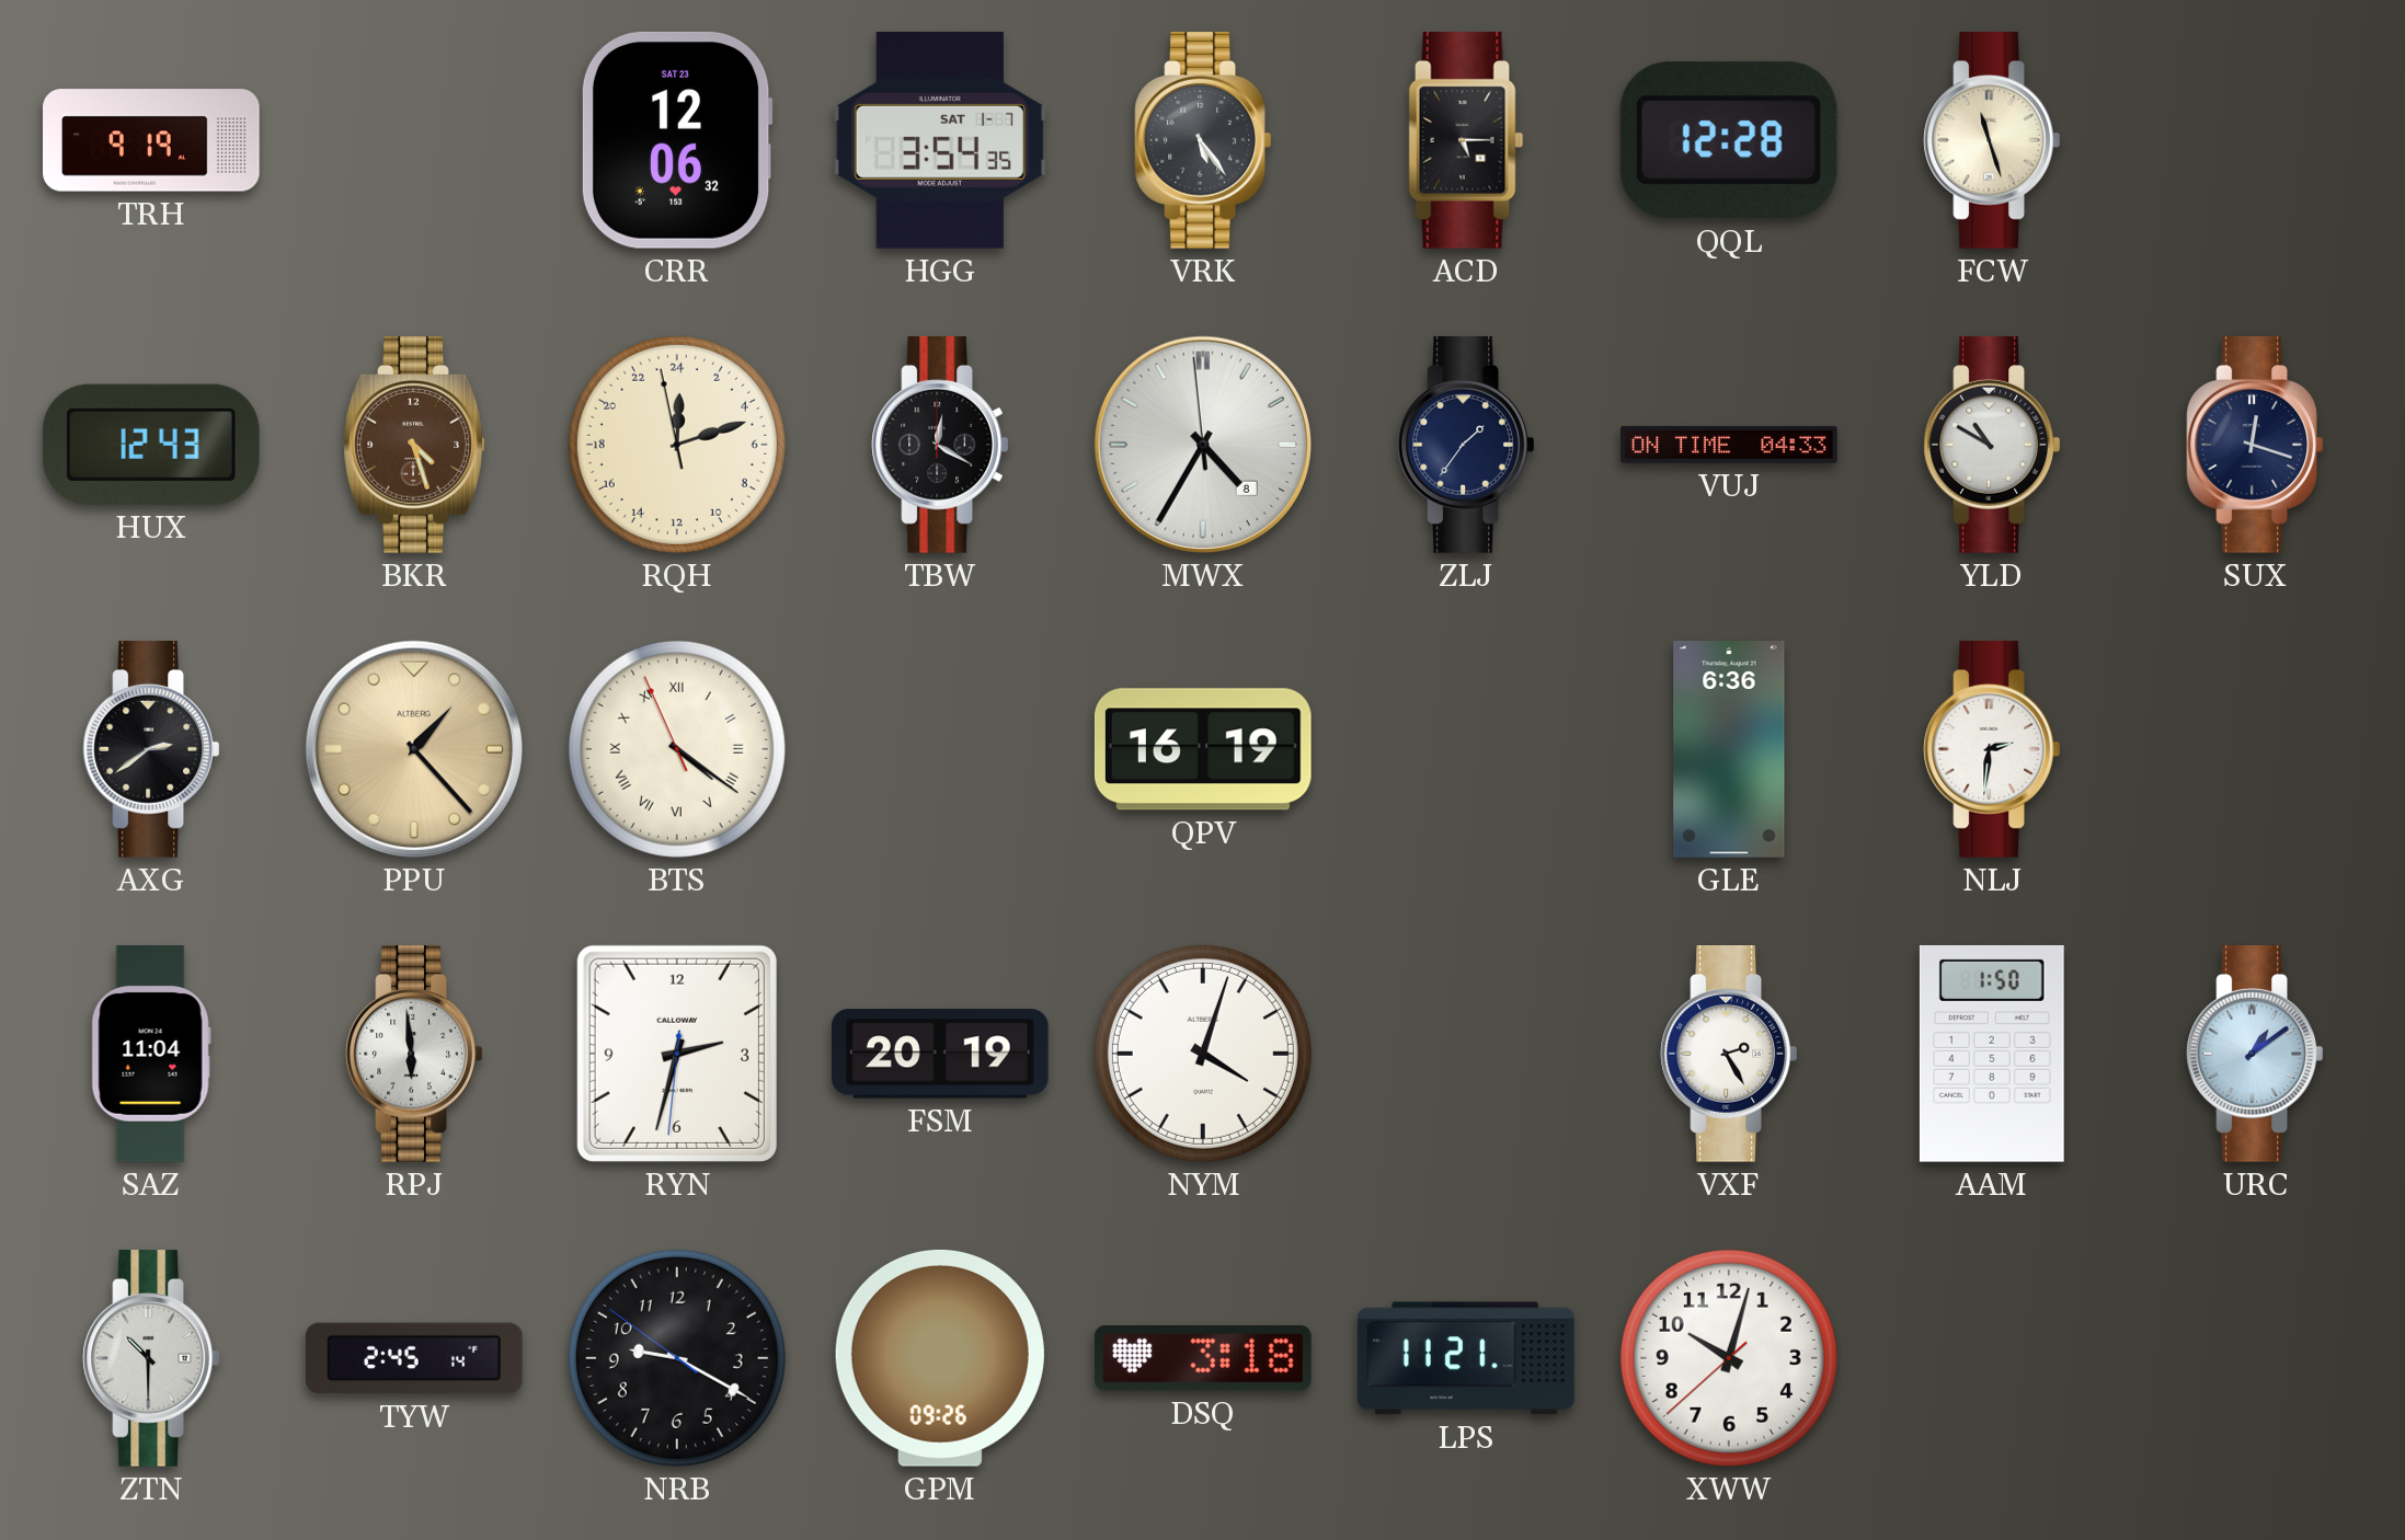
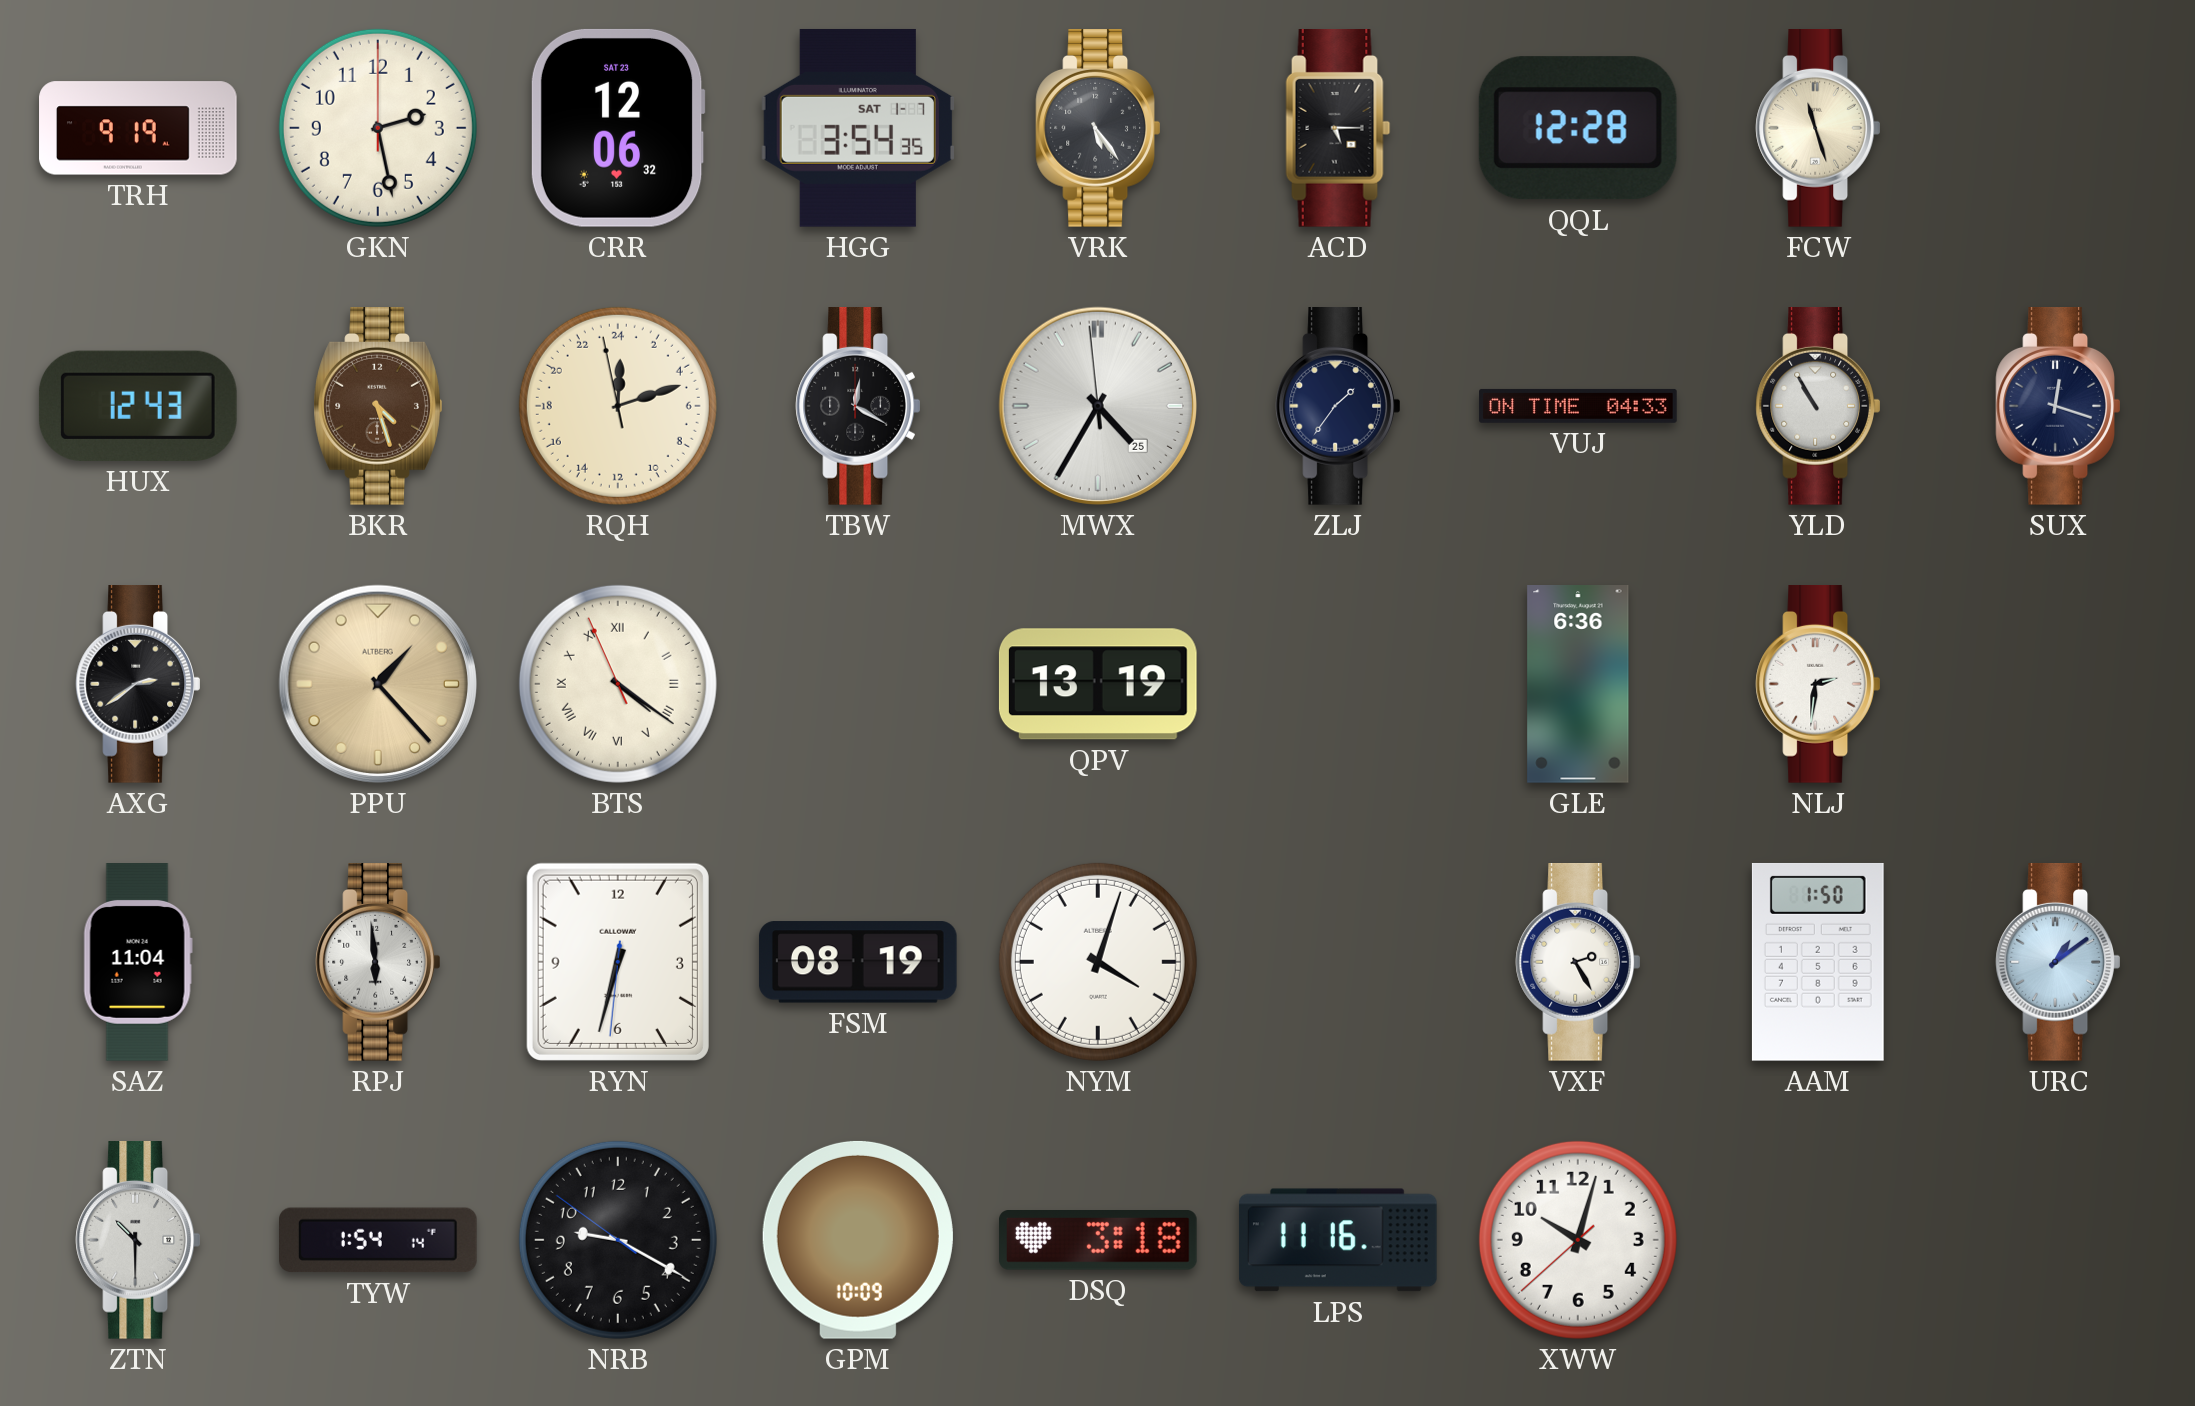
GKN: none -> 2:28
MWX date: 8 -> 25
YLD: 10:50 -> 10:55
QPV: 16:19 -> 13:19
RYN: 2:32 -> 6:32
FSM: 20:19 -> 08:19
TYW: 2:45 -> 1:54
GPM: 09:26 -> 10:09
LPS: 11:21 -> 11:16
